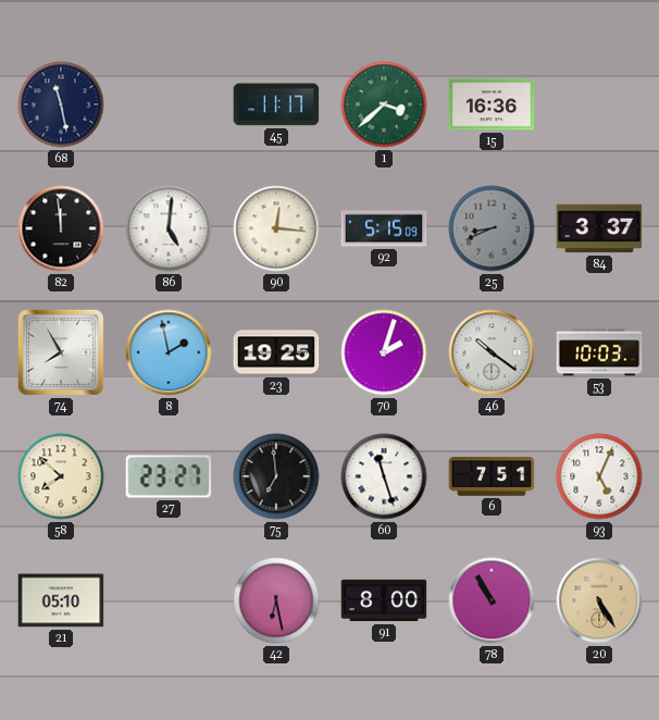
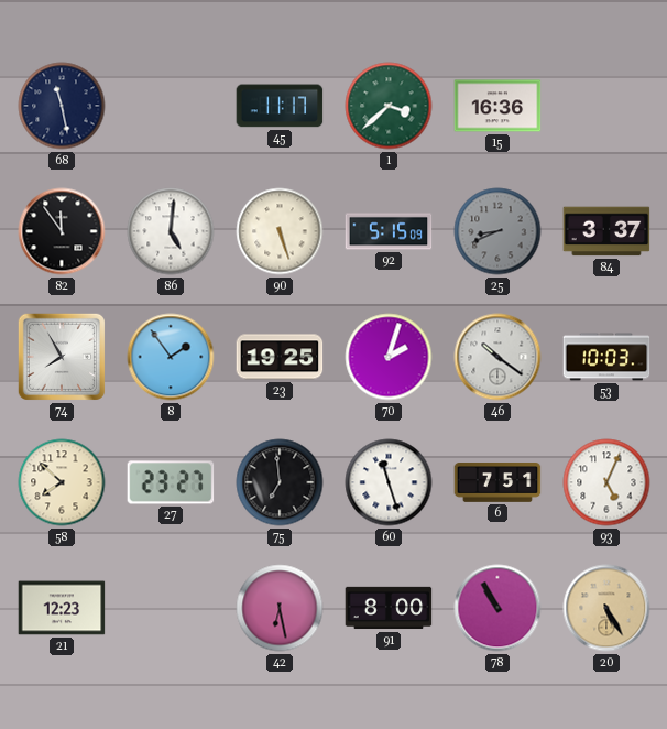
82: 11:59 -> 11:54
90: 12:16 -> 5:27
8: 1:58 -> 1:54
21: 05:10 -> 12:23
